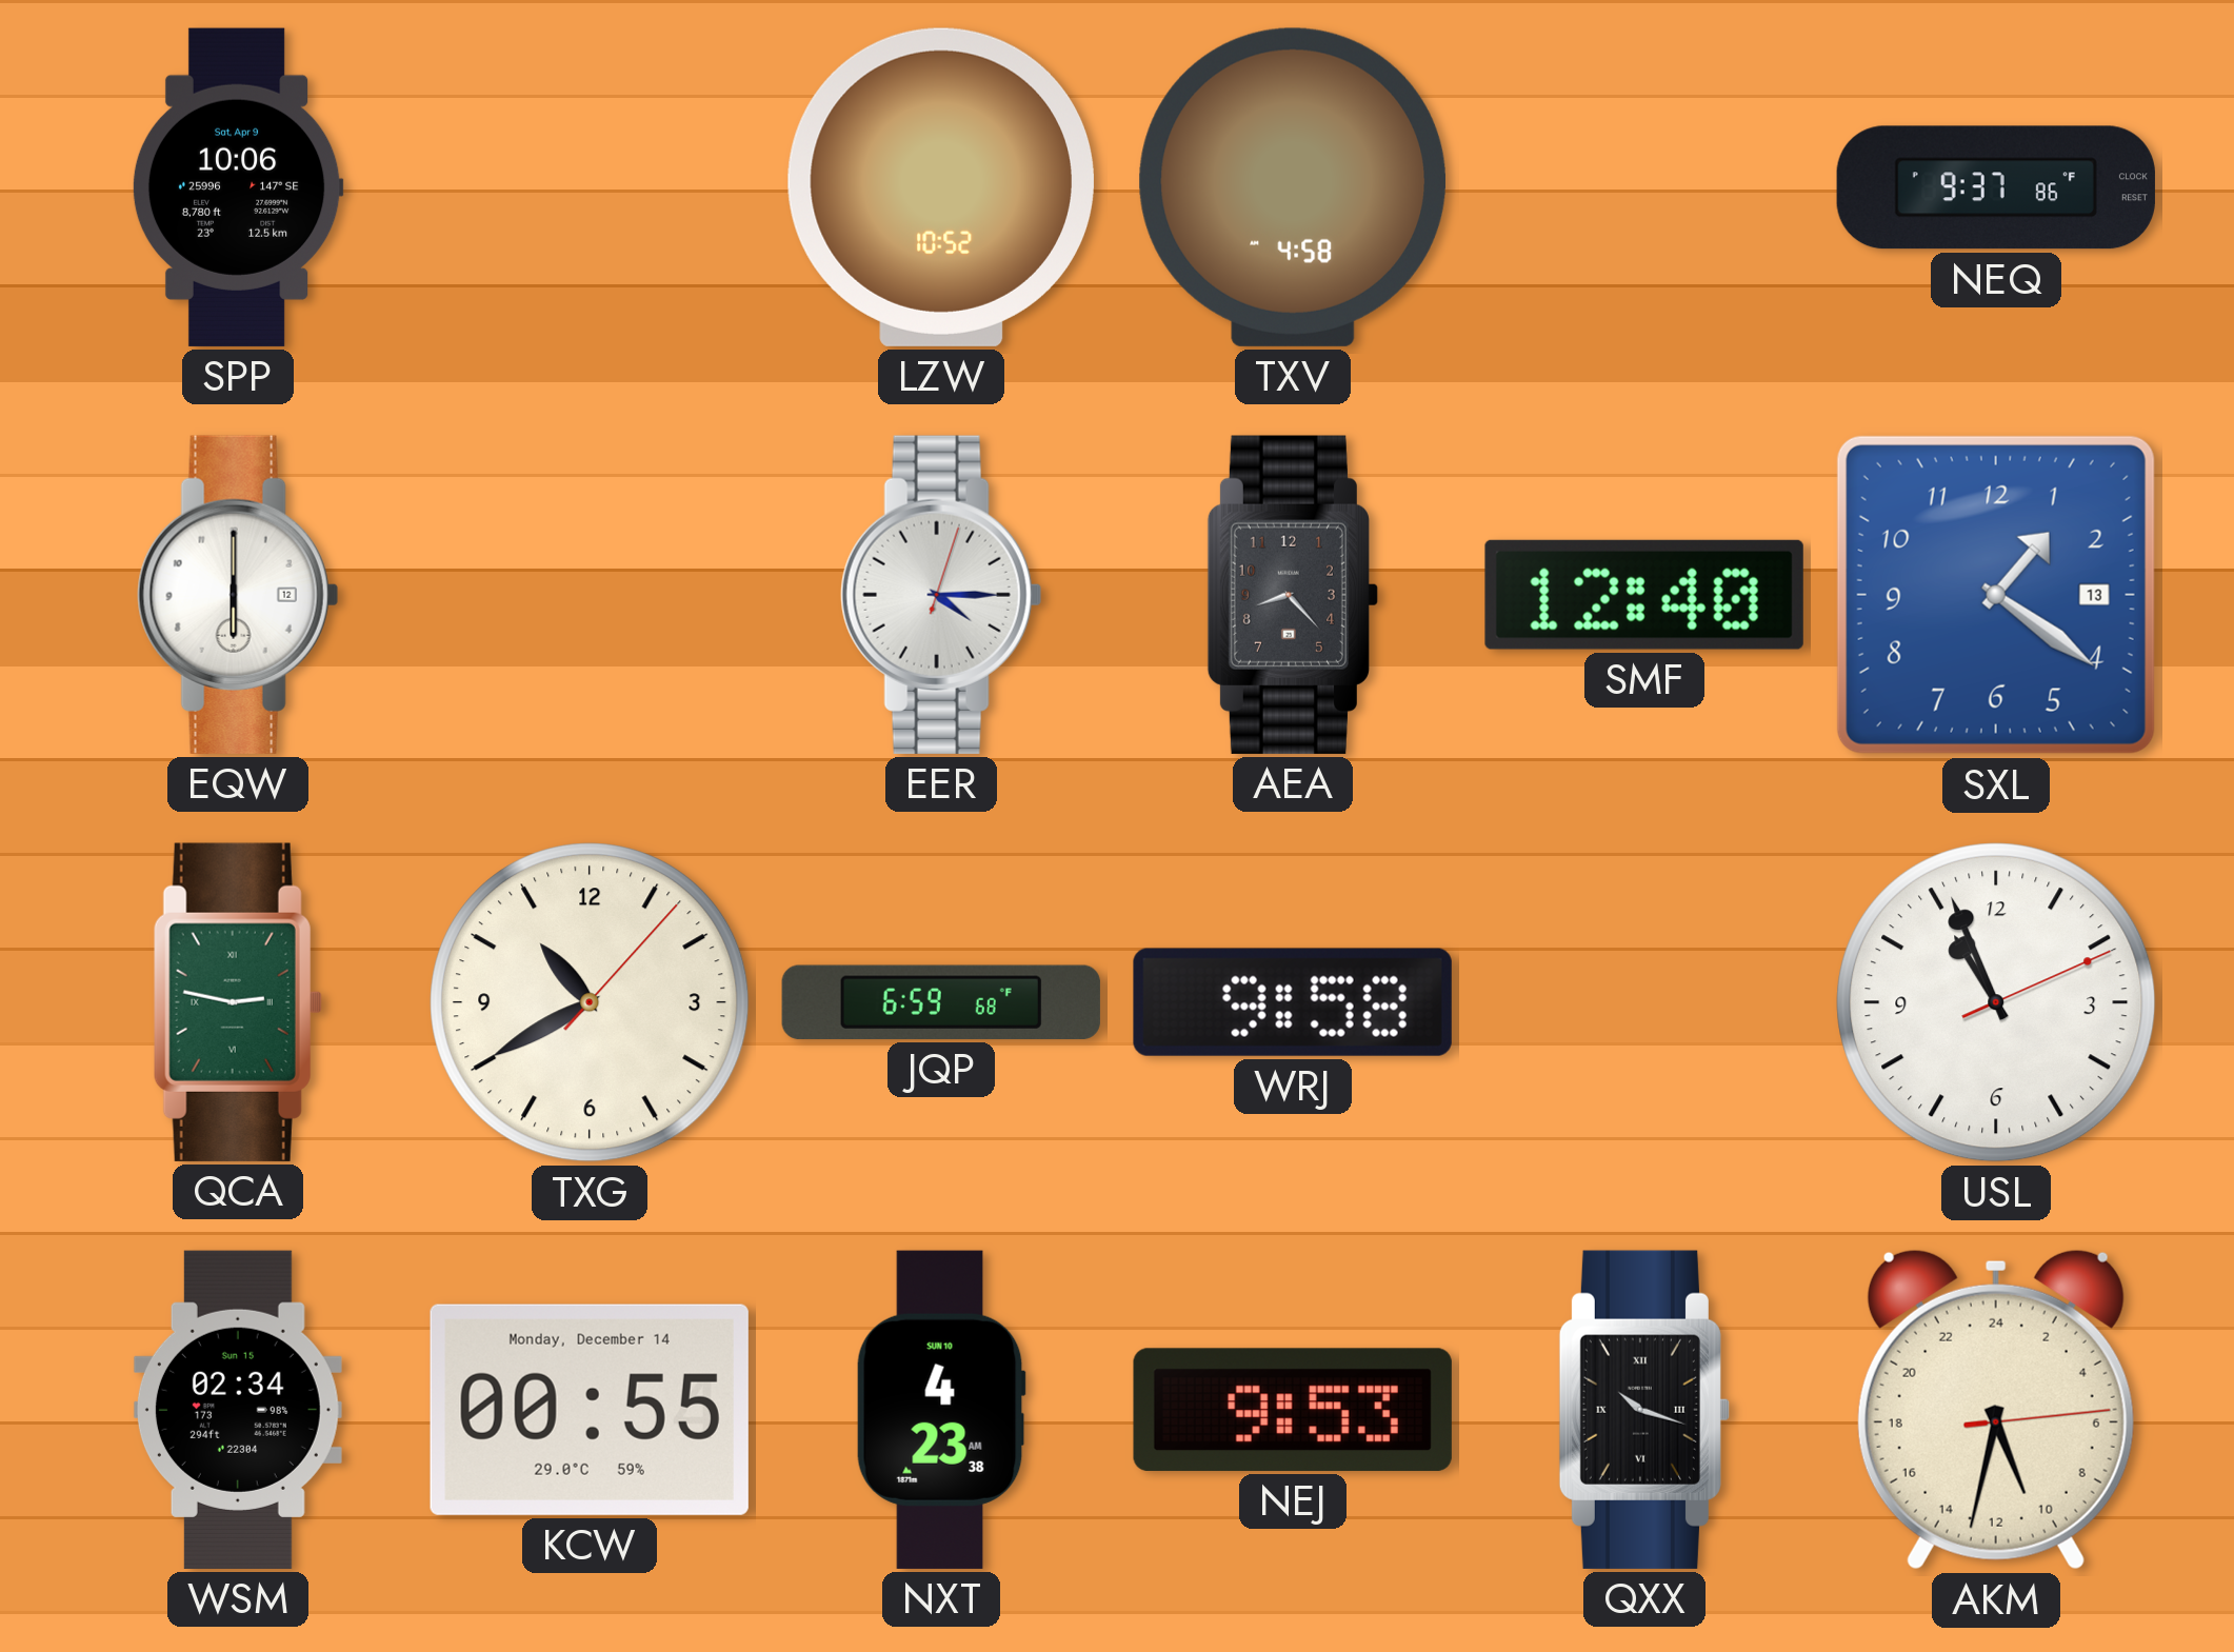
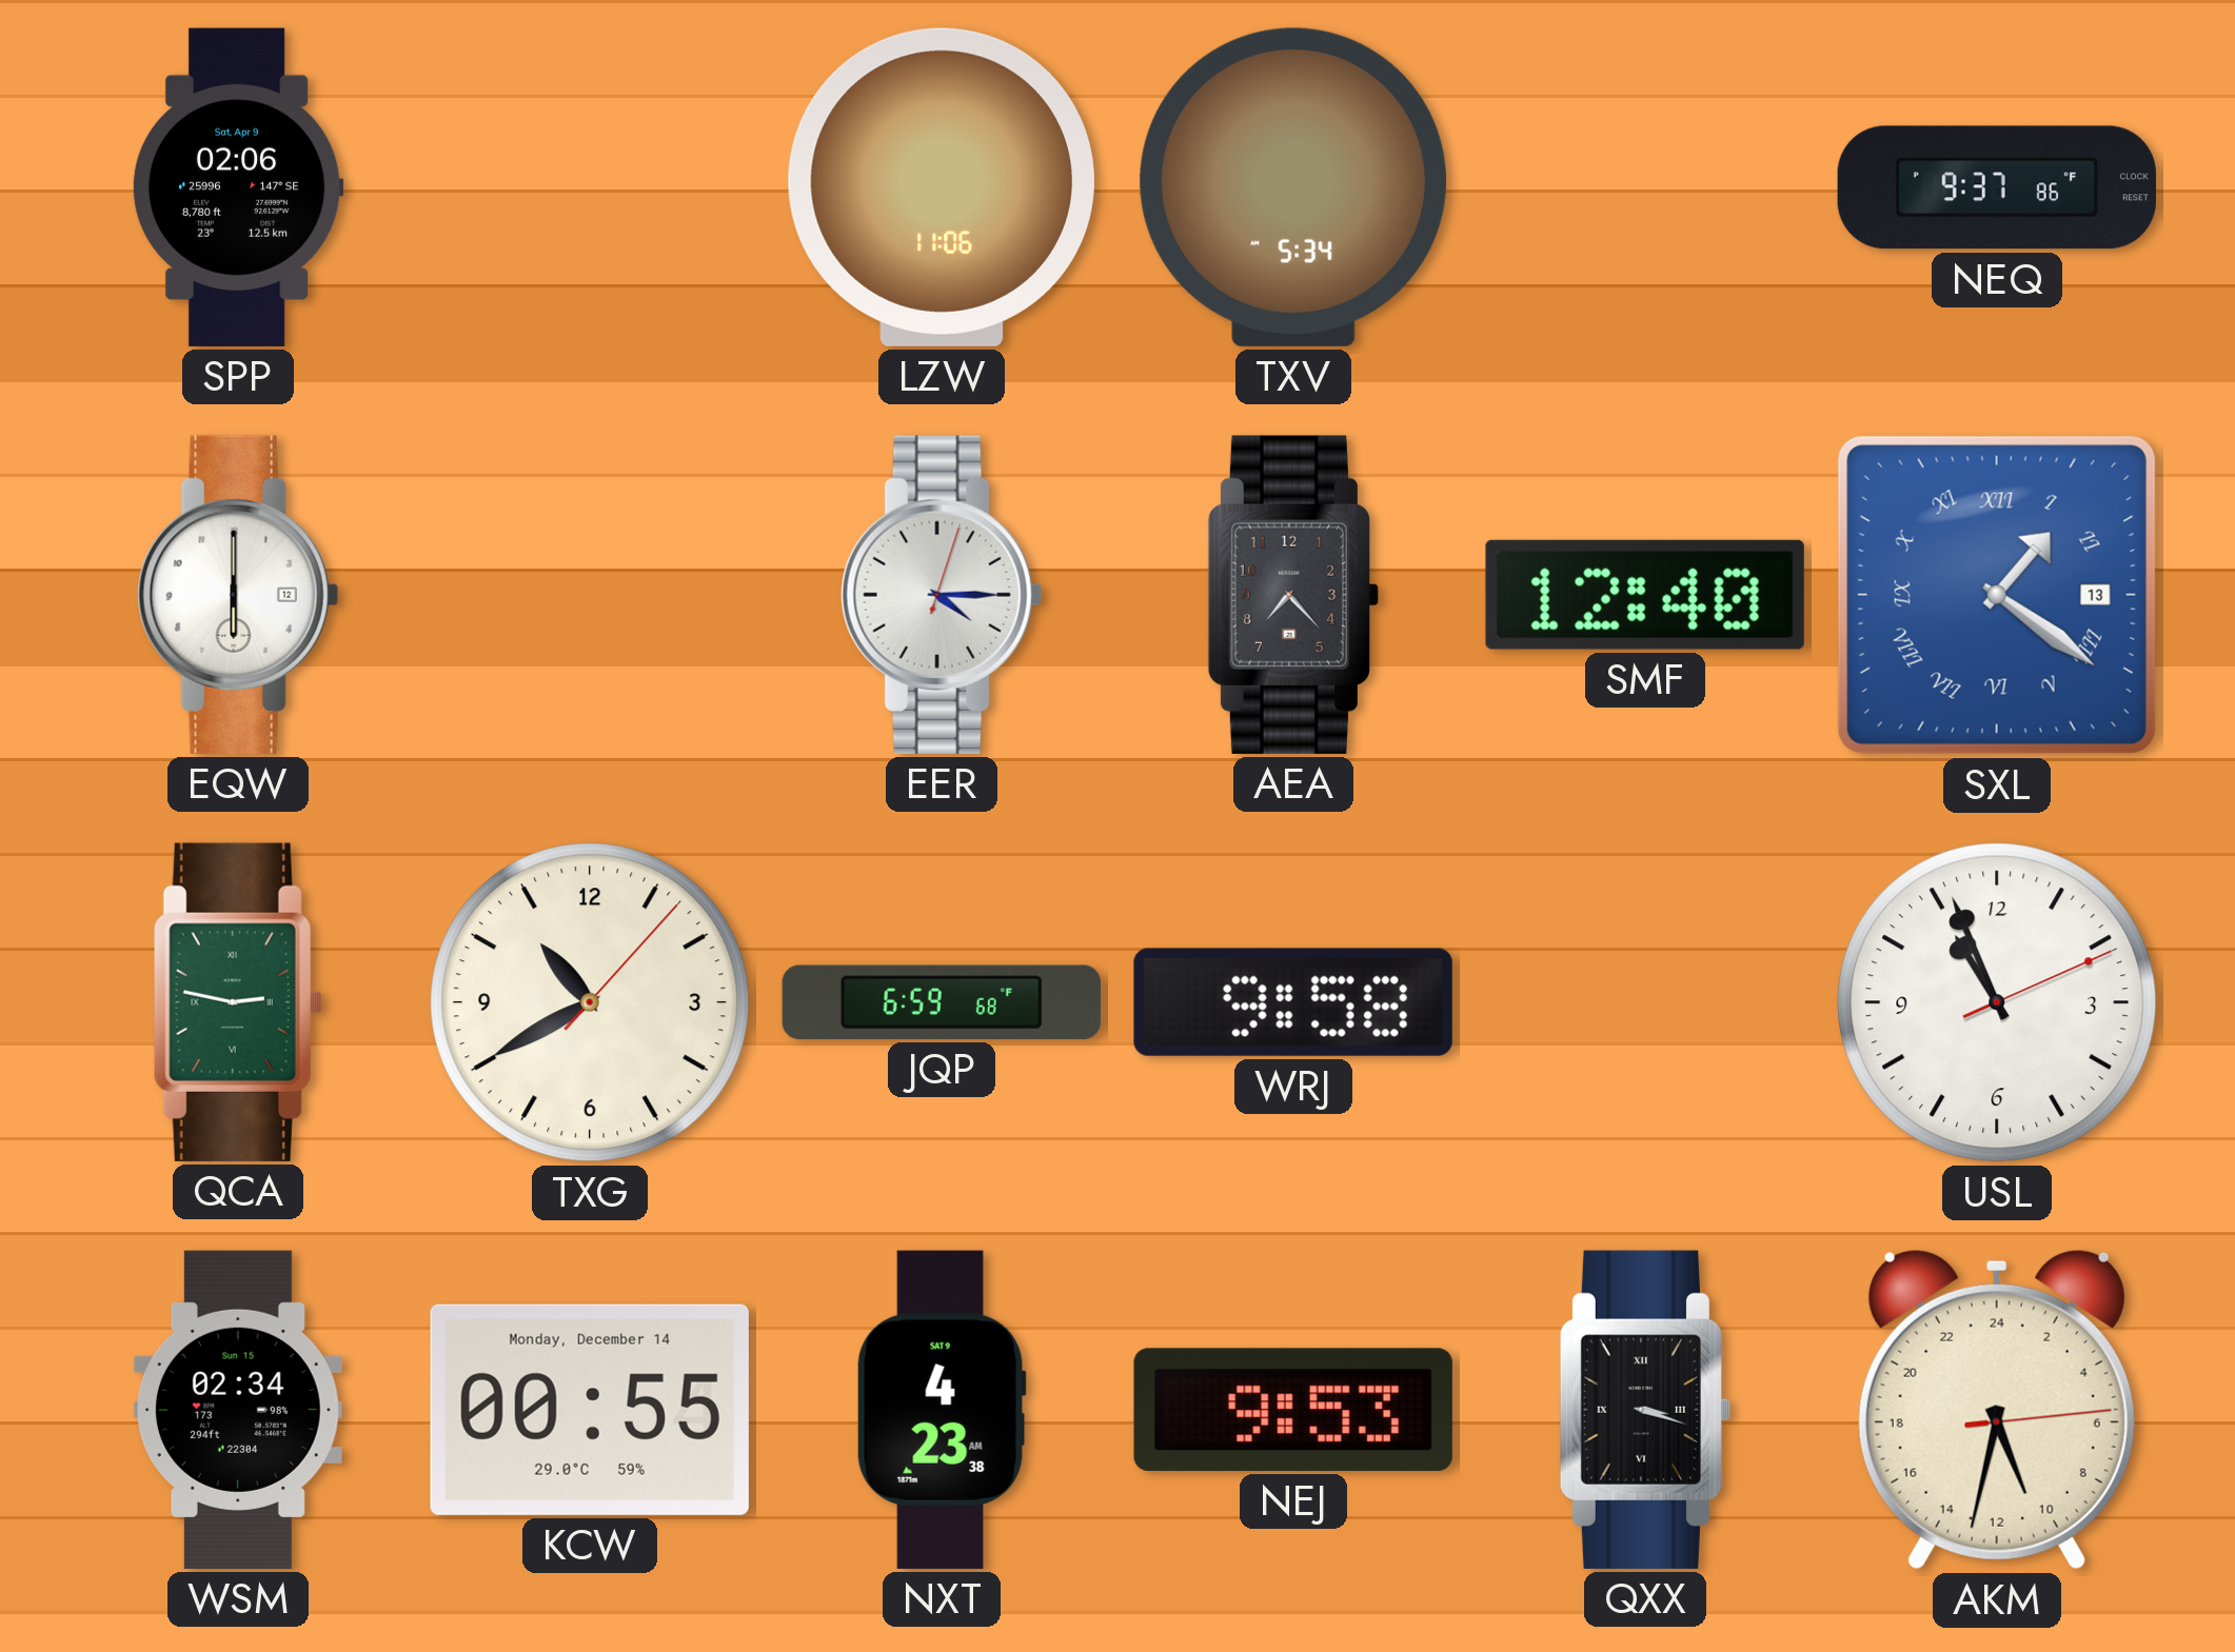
SPP: 10:06 -> 02:06
LZW: 10:52 -> 11:06
TXV: 4:58 -> 5:34
AEA: 8:23 -> 7:23
SXL numerals: Arabic -> Roman
NXT date: SUN 10 -> SAT 9
QXX: 10:18 -> 3:18
